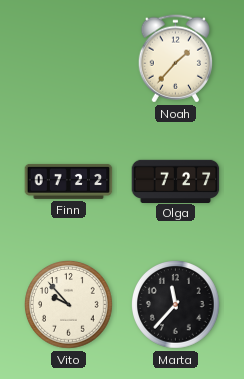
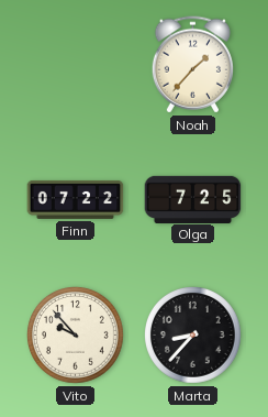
Olga: 7:27 -> 7:25
Marta: 11:37 -> 8:37
